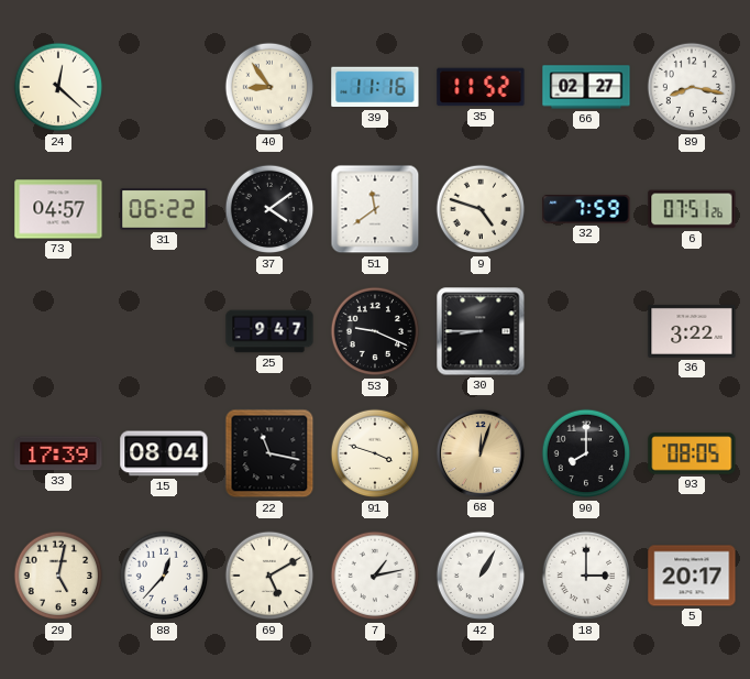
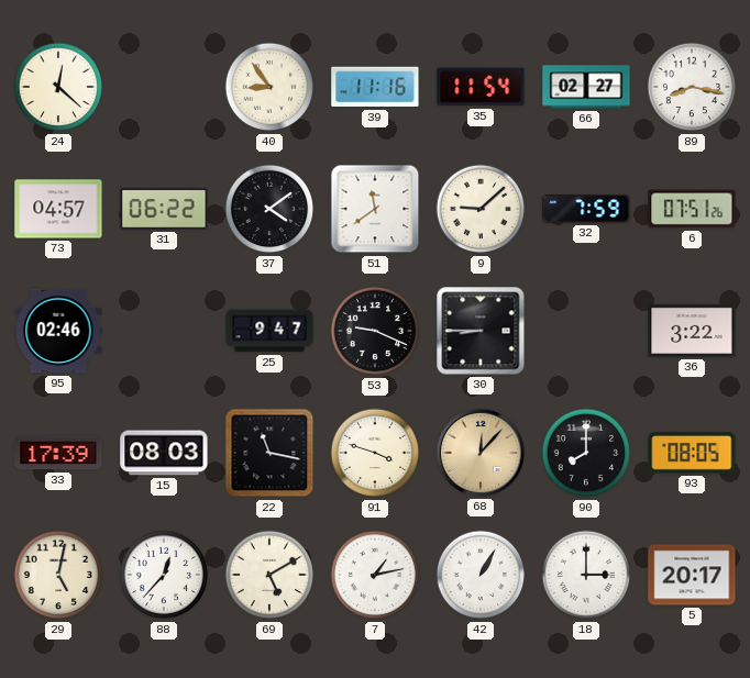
35: 11:52 -> 11:54
9: 4:48 -> 9:08
95: none -> 02:46
15: 08:04 -> 08:03
68: 12:03 -> 12:07
